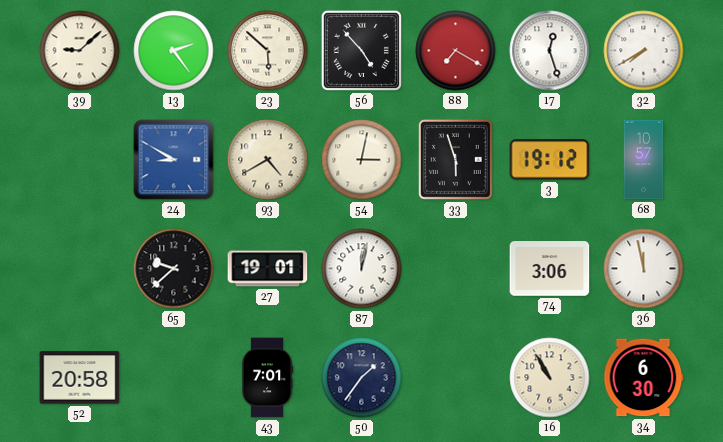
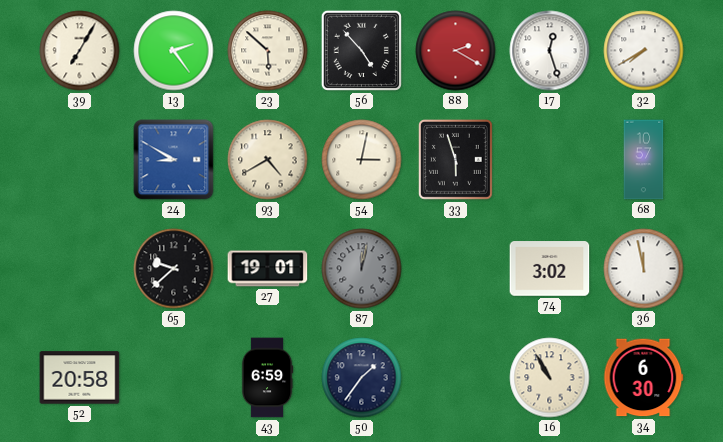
39: 9:08 -> 7:05
88: 7:20 -> 2:20
3: 19:12 -> none
87 dial: white -> grey
74: 3:06 -> 3:02
43: 7:01 -> 6:59
